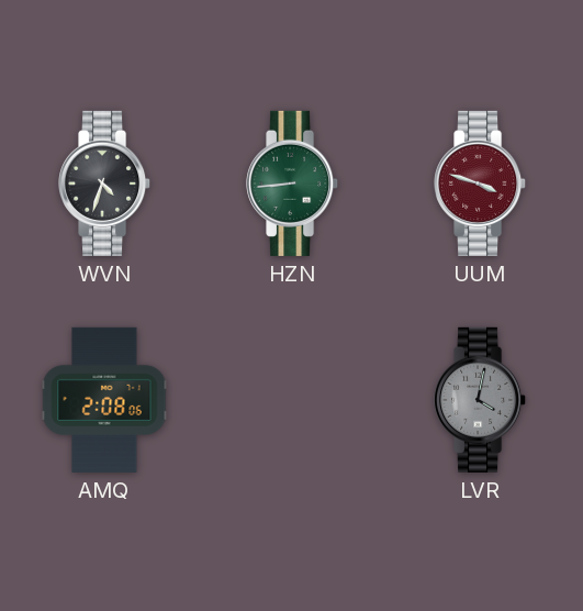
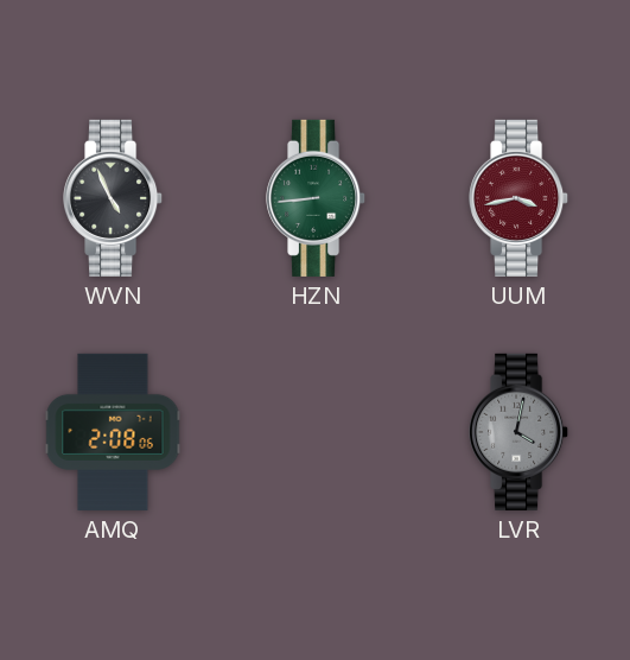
WVN: 4:33 -> 4:56
UUM: 3:48 -> 3:43
